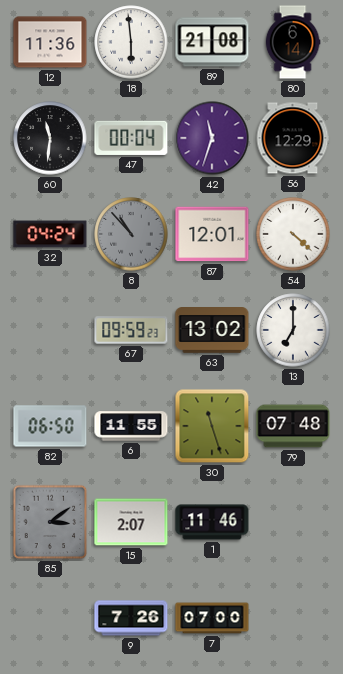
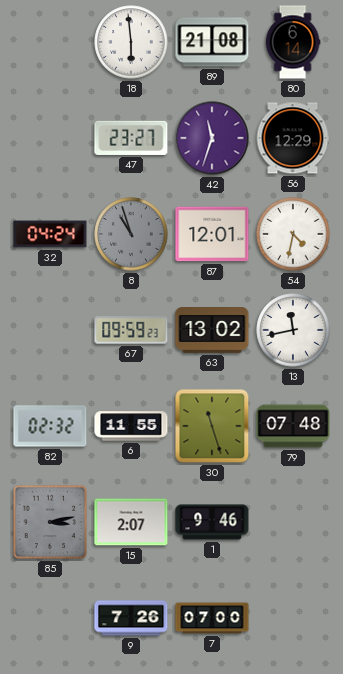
12: 11:36 -> none
60: 11:31 -> none
47: 00:04 -> 23:27
8: 10:53 -> 10:57
54: 4:22 -> 4:32
13: 7:00 -> 11:43
82: 06:50 -> 02:32
85: 3:09 -> 3:13
1: 11:46 -> 9:46
